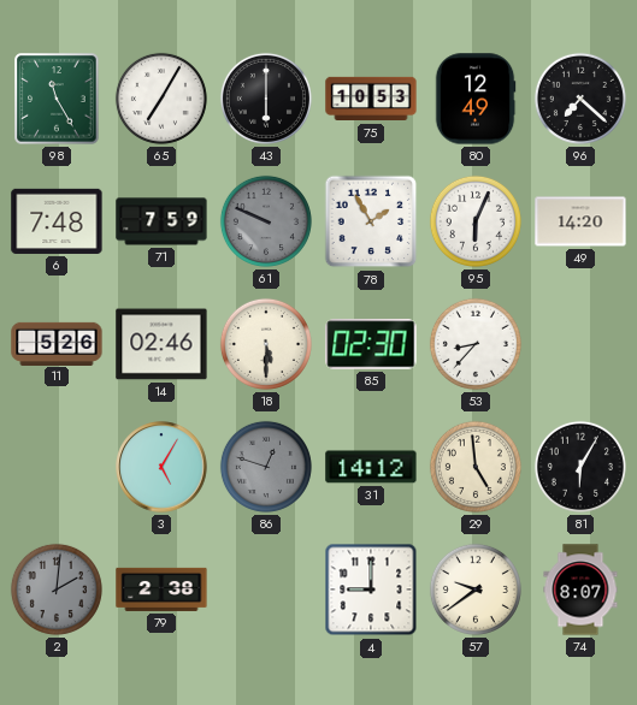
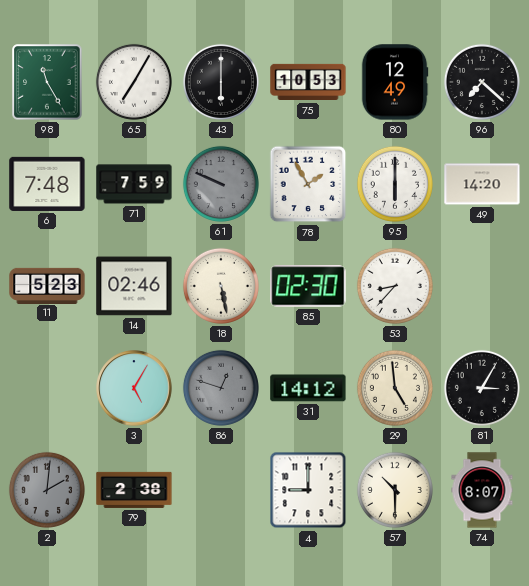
95: 6:04 -> 6:00
11: 5:26 -> 5:23
18: 5:30 -> 5:28
81: 6:05 -> 3:05
57: 9:39 -> 10:30
